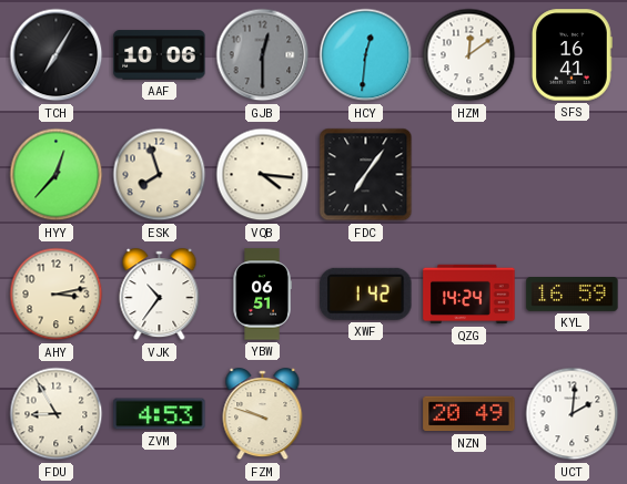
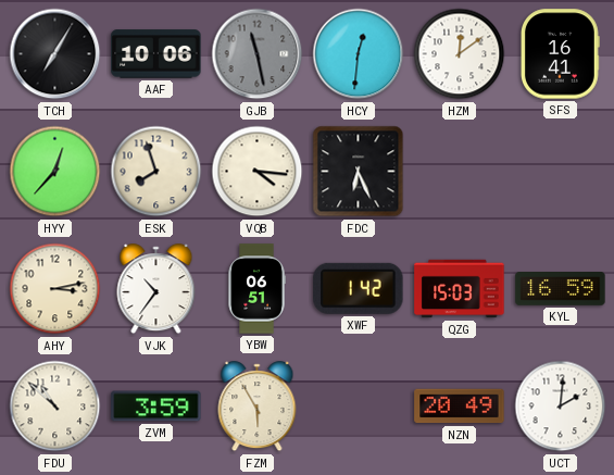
GJB: 12:30 -> 11:28
FDC: 7:06 -> 6:26
QZG: 14:24 -> 15:03
FDU: 8:55 -> 10:52
ZVM: 4:53 -> 3:59
FZM: 9:48 -> 5:55
